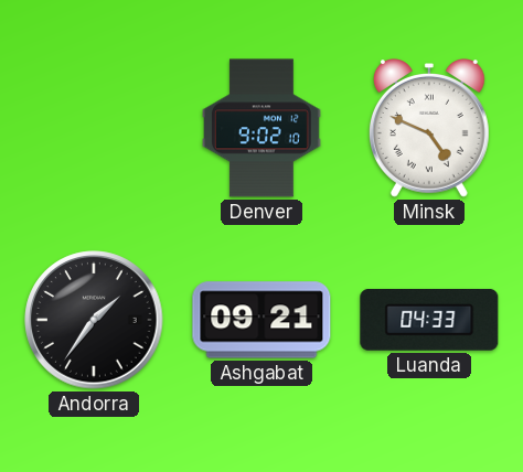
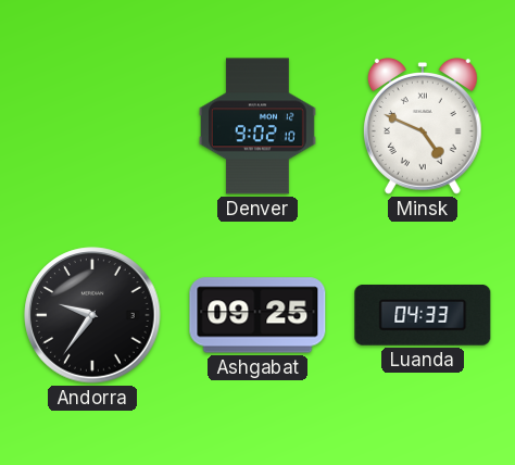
Andorra: 1:36 -> 9:36
Ashgabat: 09:21 -> 09:25
